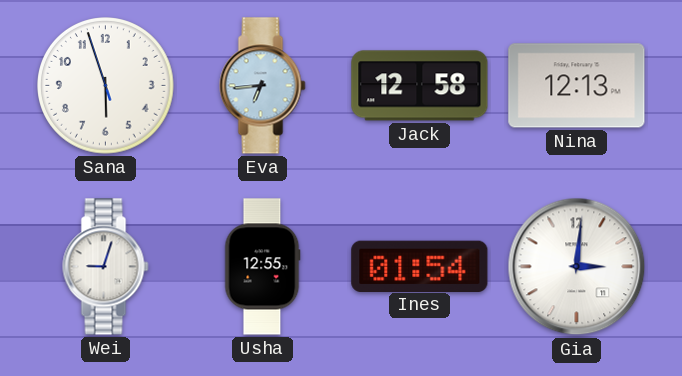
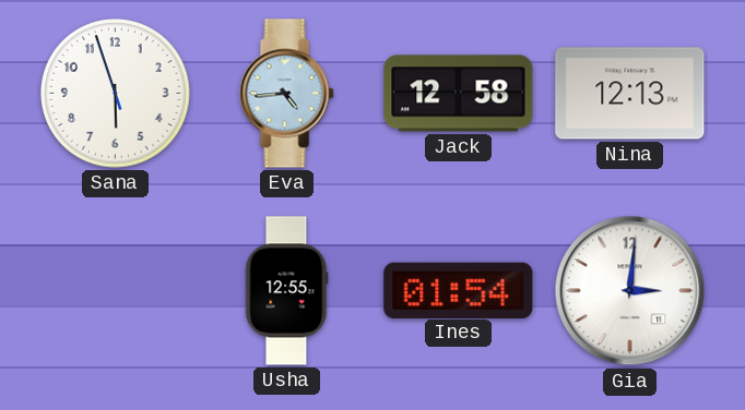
Eva: 6:44 -> 4:44
Wei: 9:03 -> none
